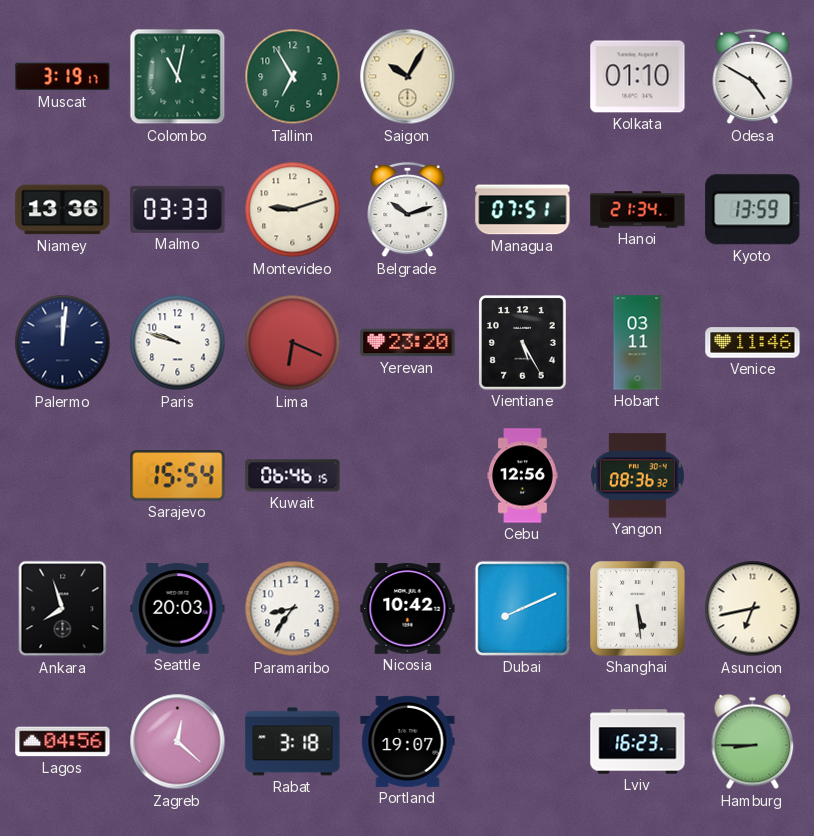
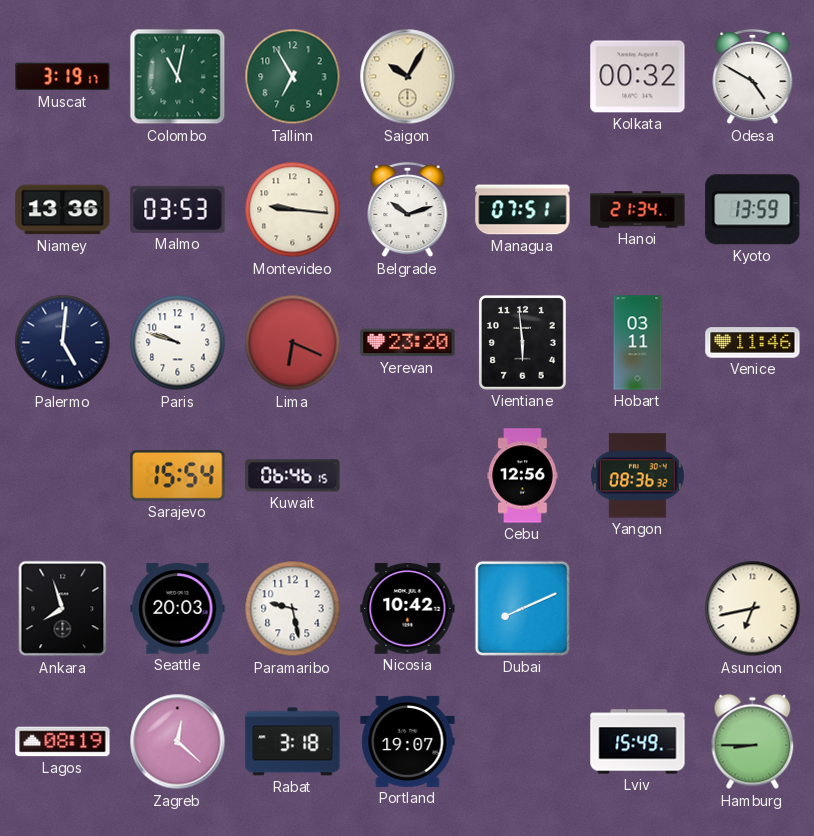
Kolkata: 01:10 -> 00:32
Malmo: 03:33 -> 03:53
Montevideo: 9:12 -> 9:16
Palermo: 12:01 -> 5:01
Vientiane: 5:25 -> 5:59
Paramaribo: 8:36 -> 9:28
Shanghai: 5:29 -> none
Lagos: 04:56 -> 08:19
Lviv: 16:23 -> 15:49
